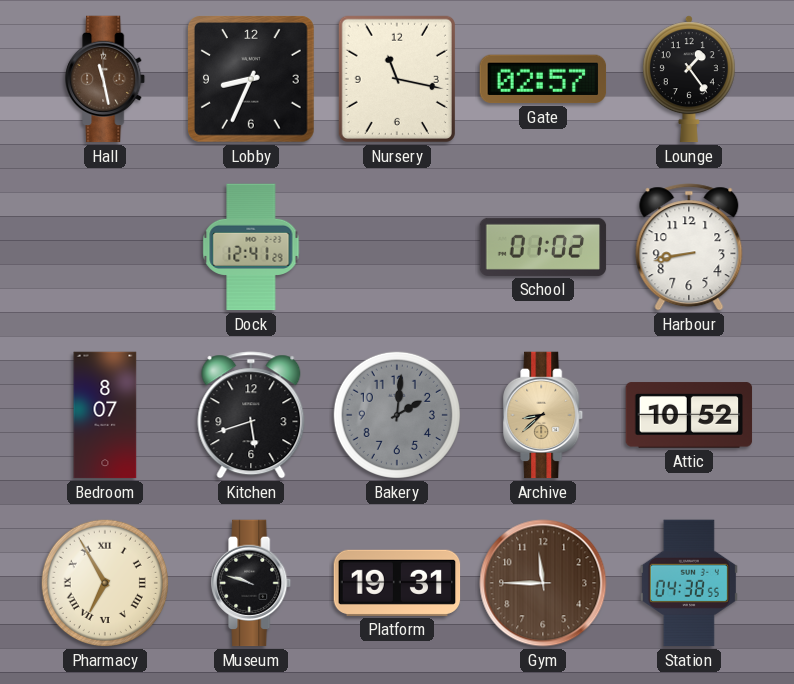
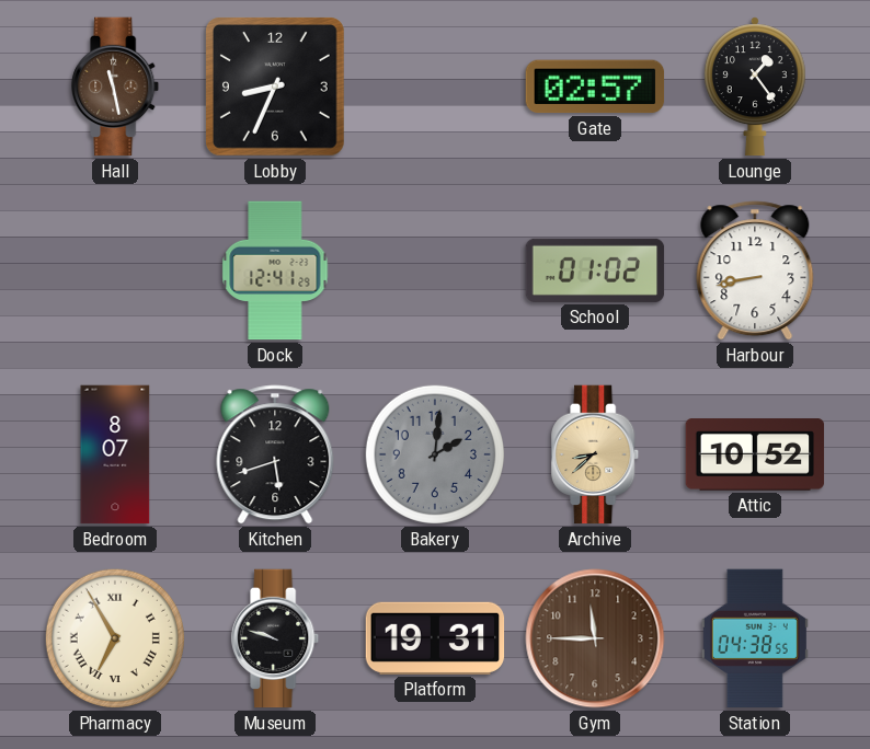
Nursery: 11:17 -> none
